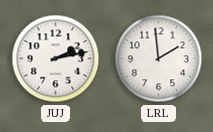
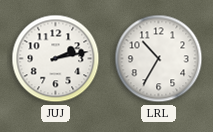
LRL: 1:59 -> 10:35
